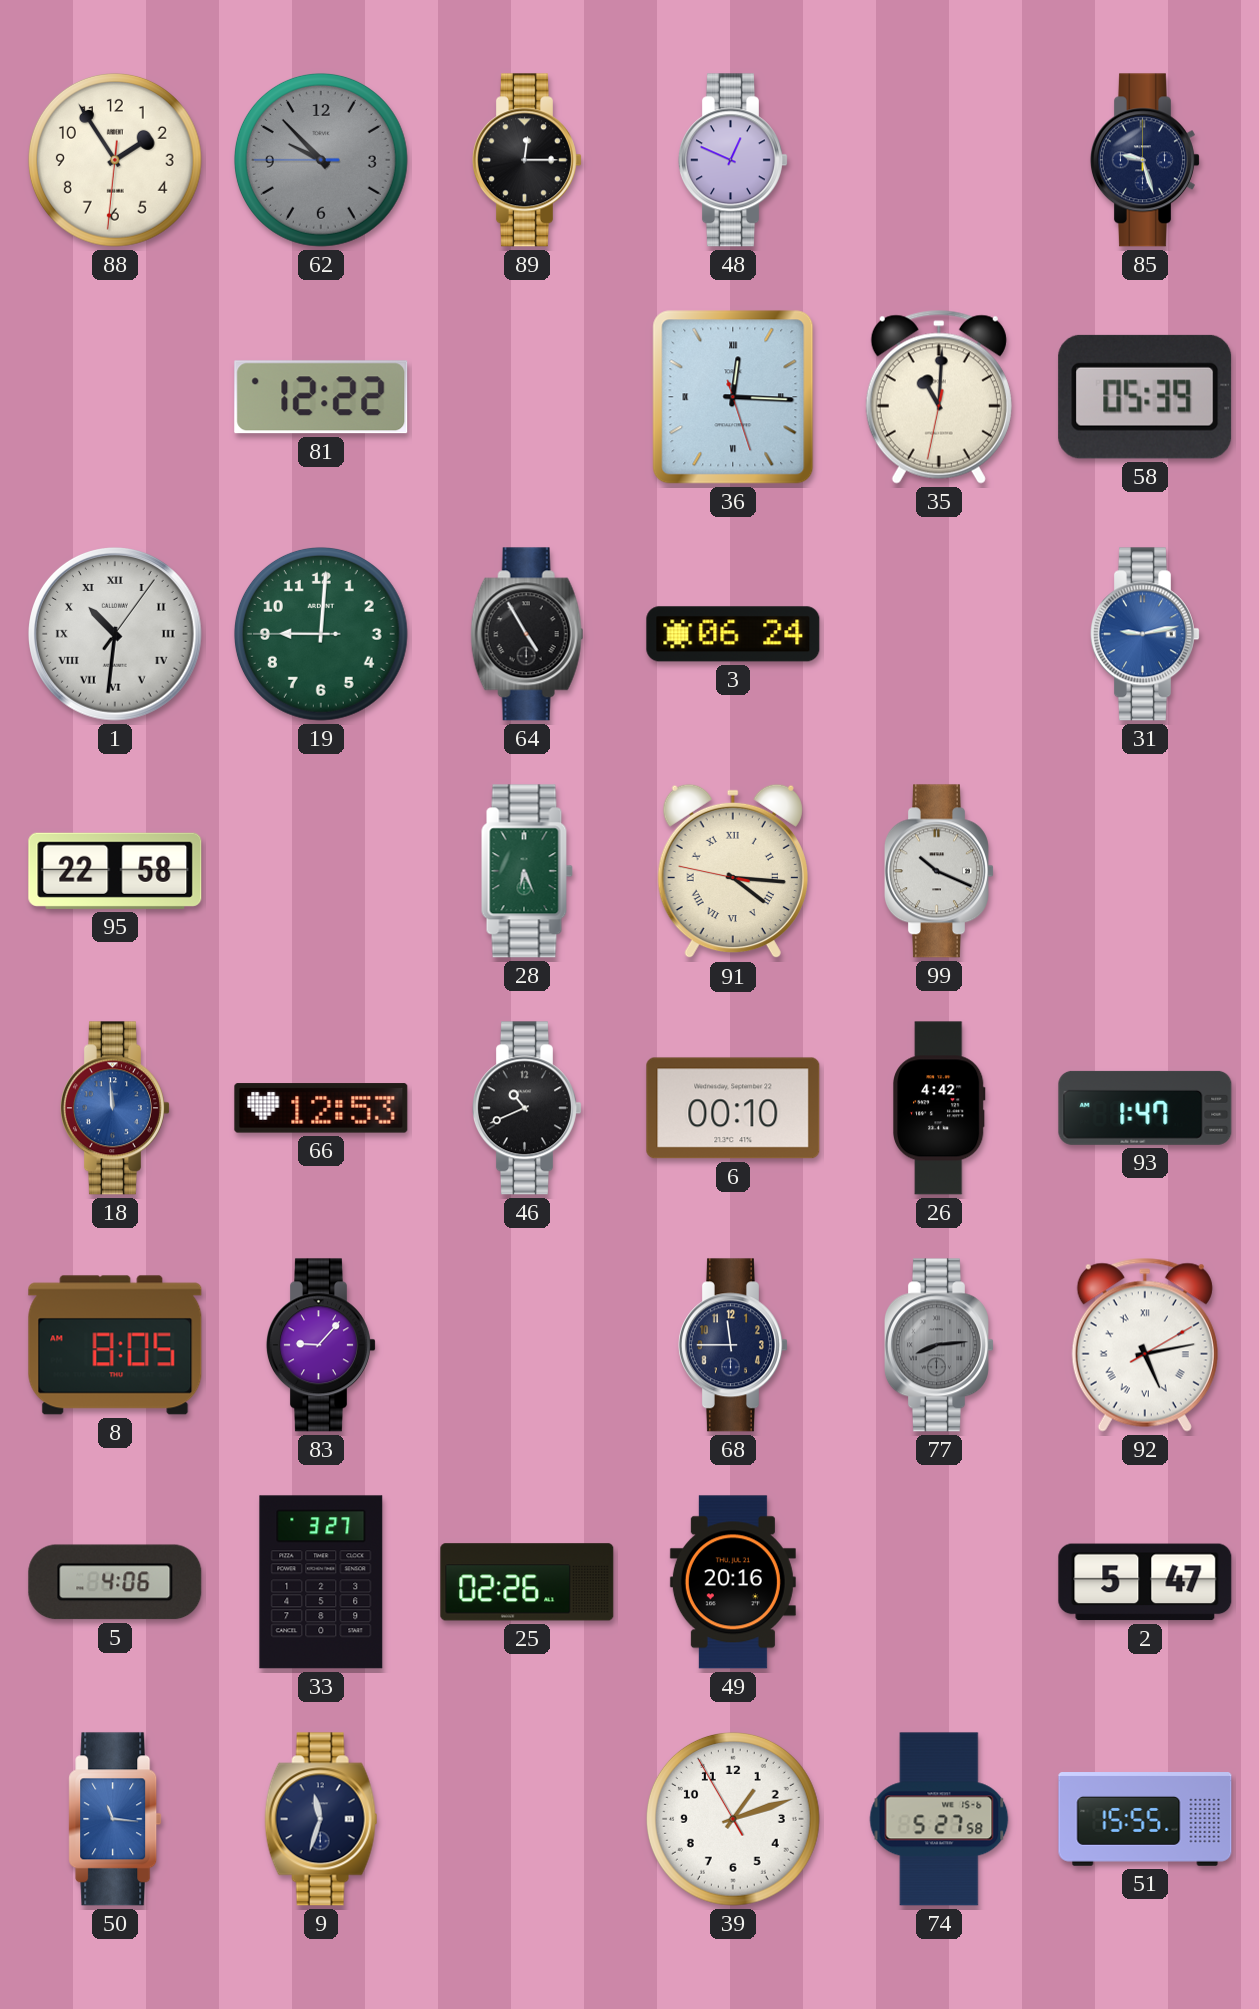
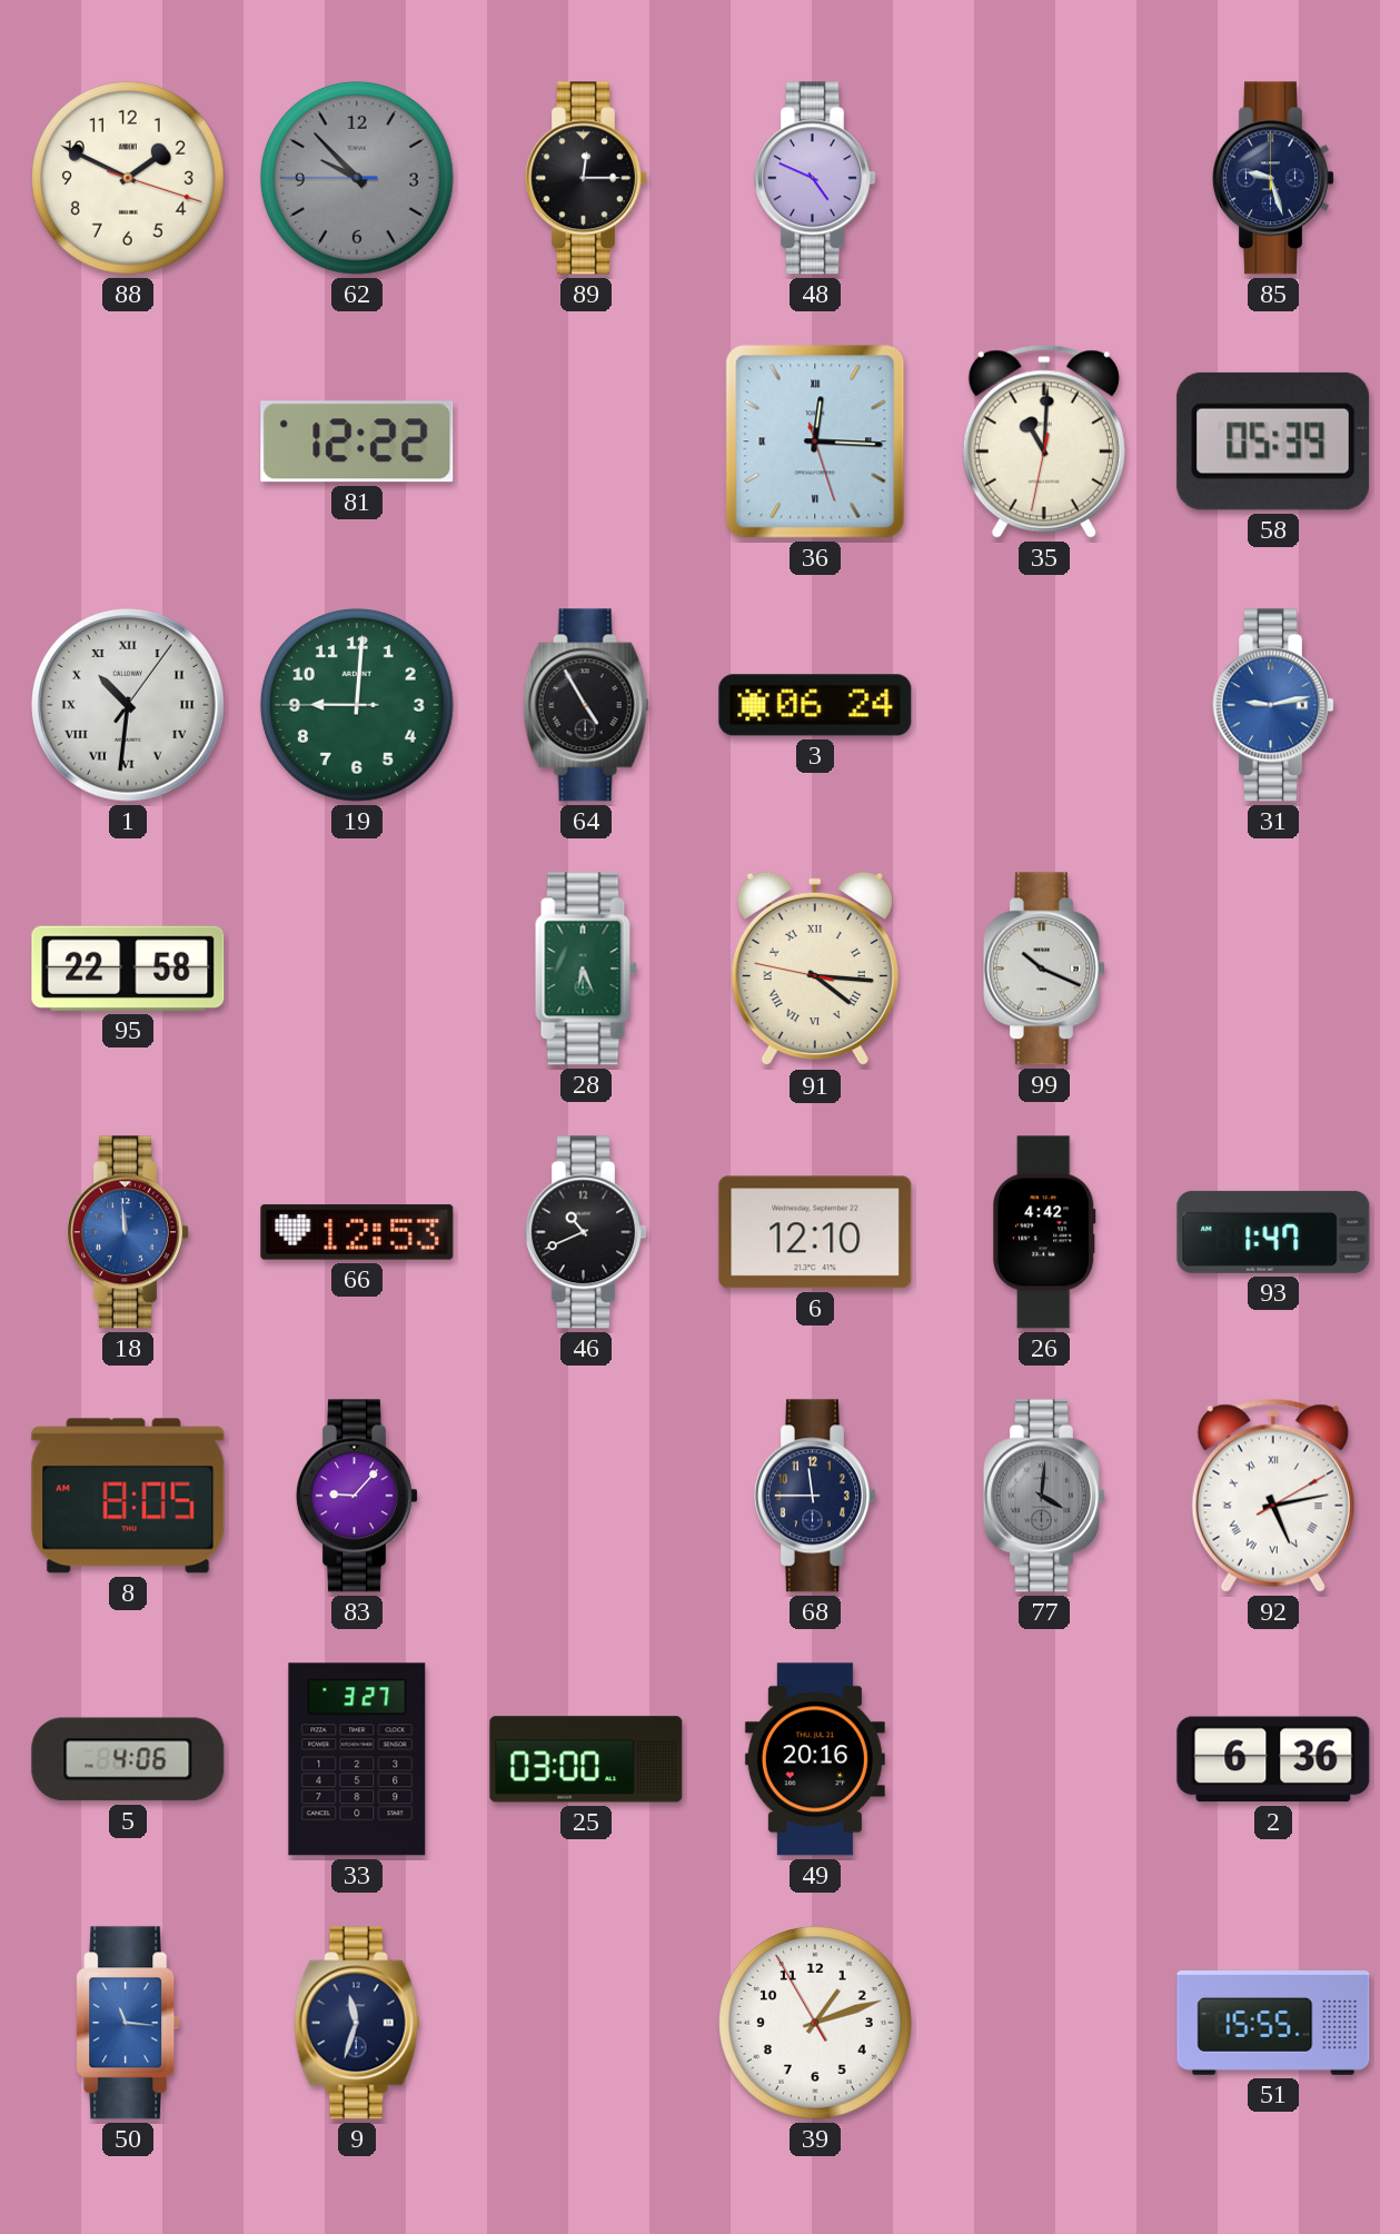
88: 1:54 -> 1:49
48: 12:49 -> 4:49
6: 00:10 -> 12:10
77: 8:14 -> 4:01
25: 02:26 -> 03:00
2: 5:47 -> 6:36
74: 5:27 -> none
